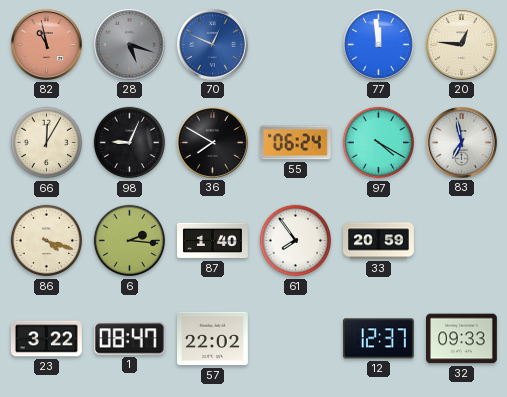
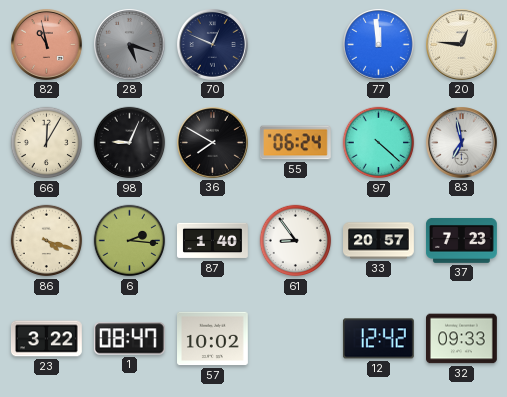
70 dial: blue -> navy
97: 4:20 -> 4:22
61: 7:54 -> 8:54
33: 20:59 -> 20:57
37: none -> 7:23
57: 22:02 -> 10:02
12: 12:37 -> 12:42
